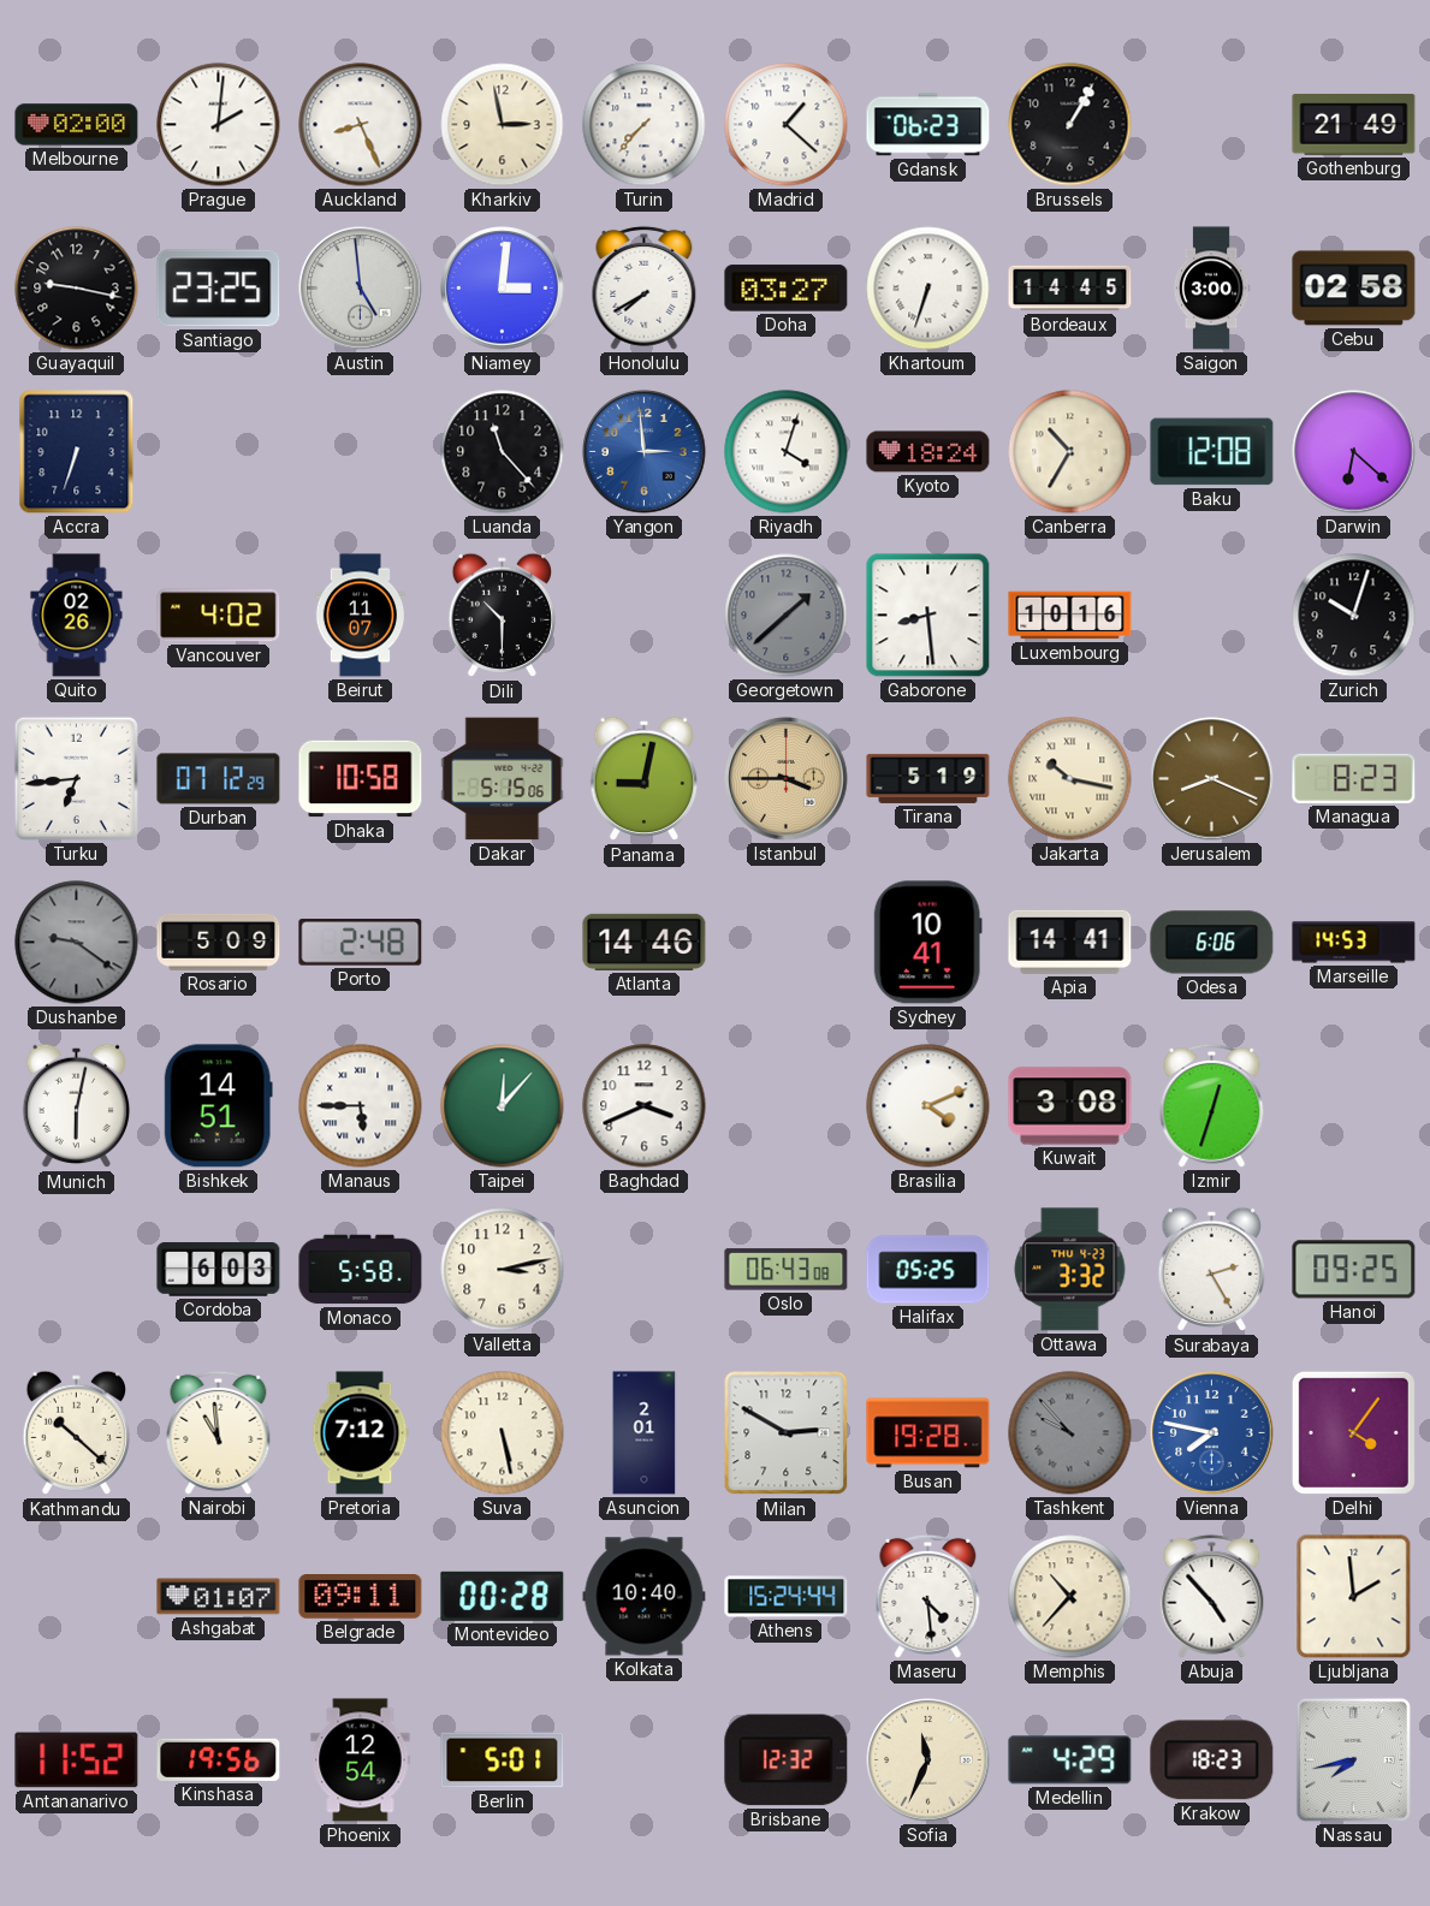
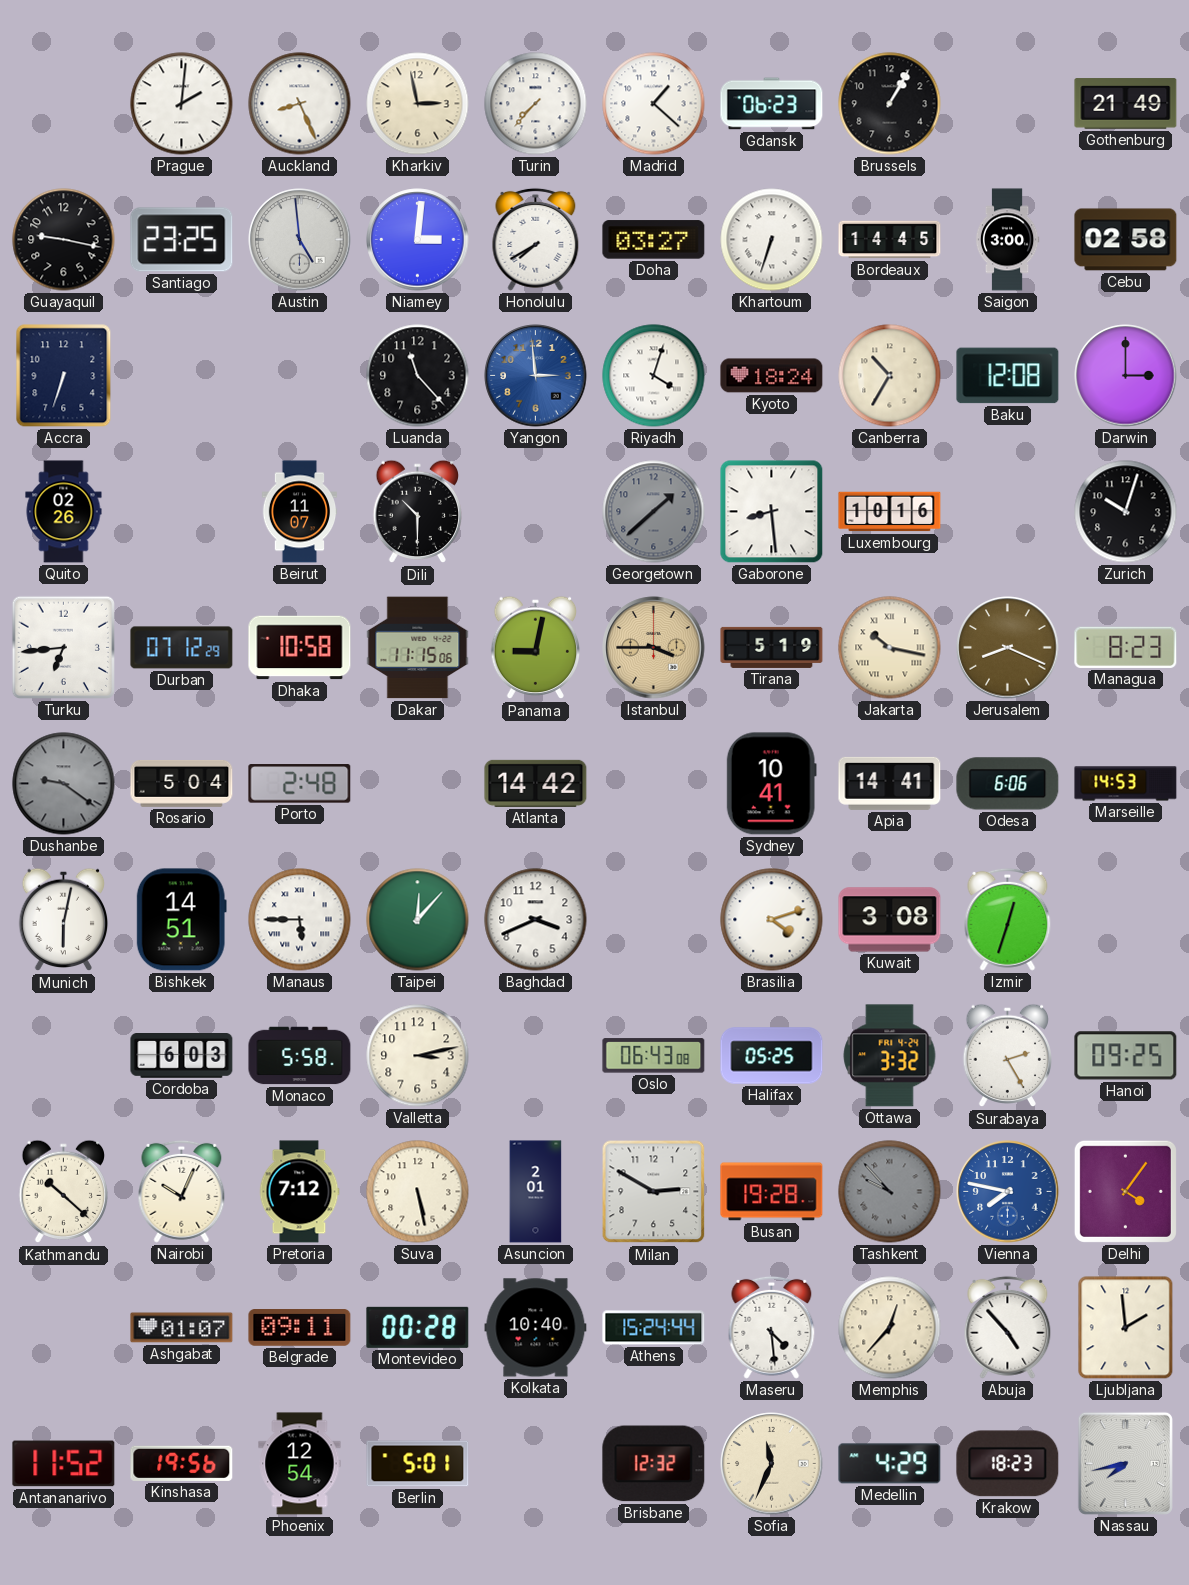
Melbourne: 02:00 -> none
Darwin: 6:22 -> 3:00
Vancouver: 4:02 -> none
Dakar: 5:15 -> 11:15
Rosario: 5:09 -> 5:04
Atlanta: 14:46 -> 14:42
Brasilia: 4:11 -> 4:12
Ottawa date: THU 4-23 -> FRI 4-24
Nairobi: 10:59 -> 10:04
Memphis: 10:37 -> 12:37
